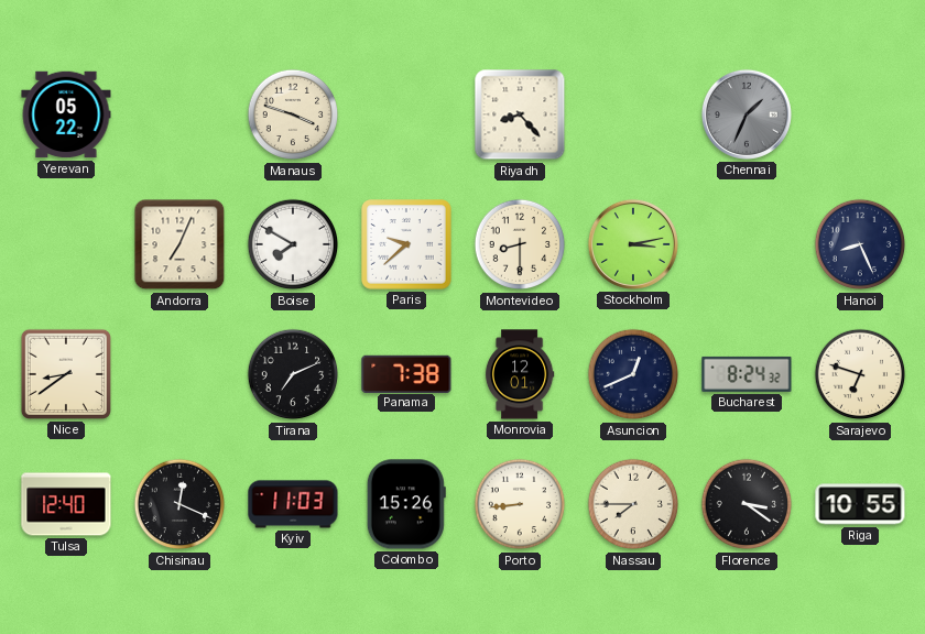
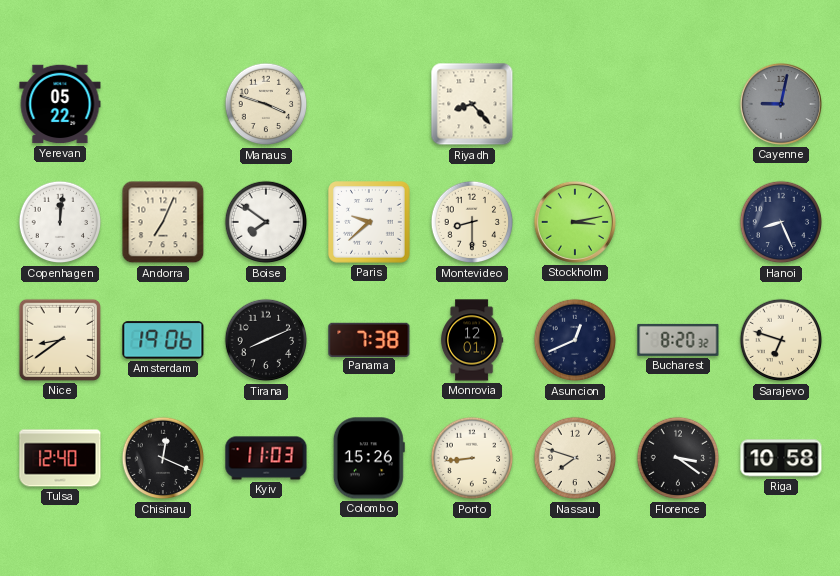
Chennai: 1:34 -> none
Cayenne: none -> 9:02
Copenhagen: none -> 12:01
Boise: 7:50 -> 7:51
Amsterdam: none -> 19:06
Tirana: 7:11 -> 8:11
Bucharest: 8:24 -> 8:20
Nassau: 7:45 -> 7:48
Riga: 10:55 -> 10:58
